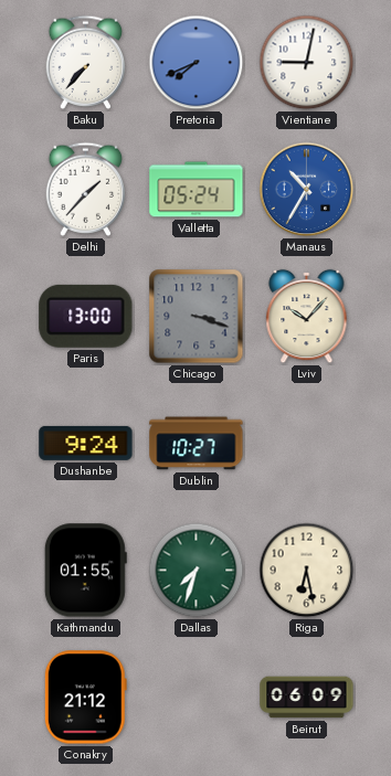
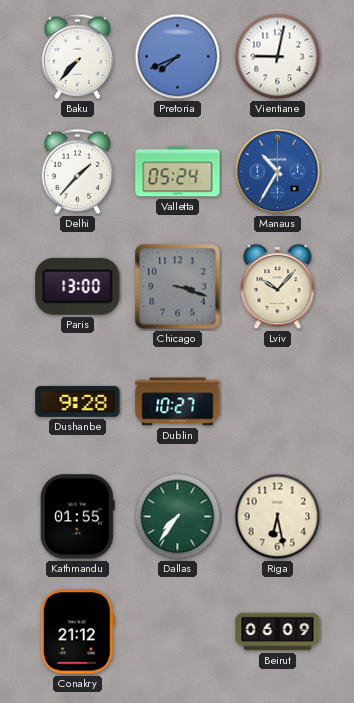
Dushanbe: 9:24 -> 9:28
Dallas: 7:33 -> 7:36
